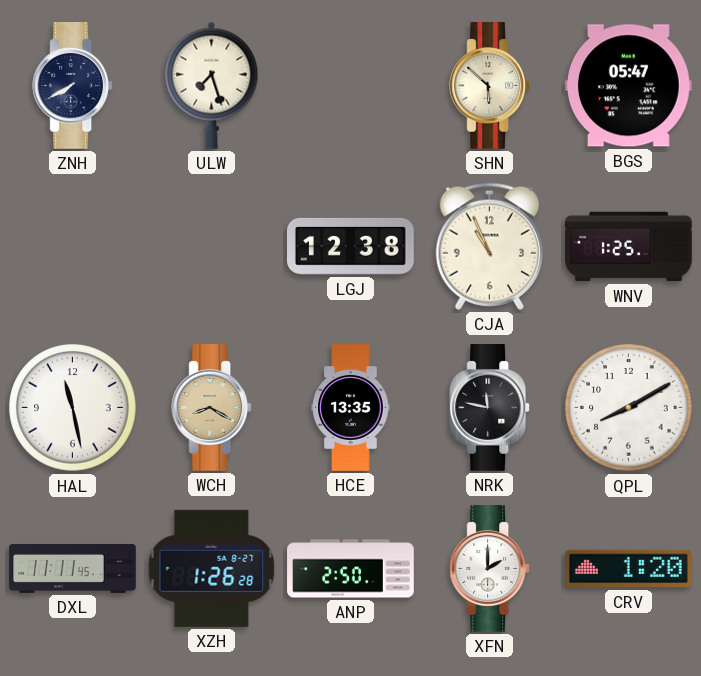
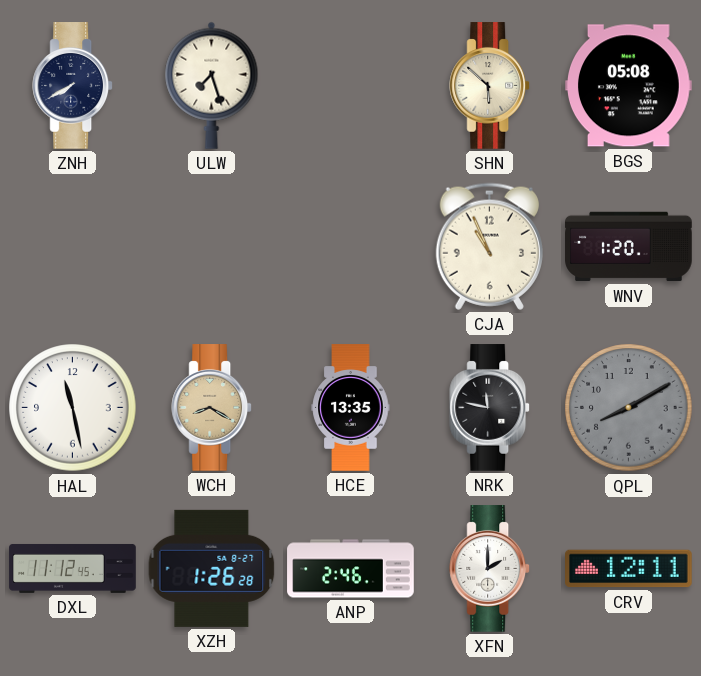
BGS: 05:47 -> 05:08
LGJ: 12:38 -> none
WNV: 1:25 -> 1:20
QPL dial: white -> grey
DXL: 11:11 -> 11:12
ANP: 2:50 -> 2:46
CRV: 1:20 -> 12:11
